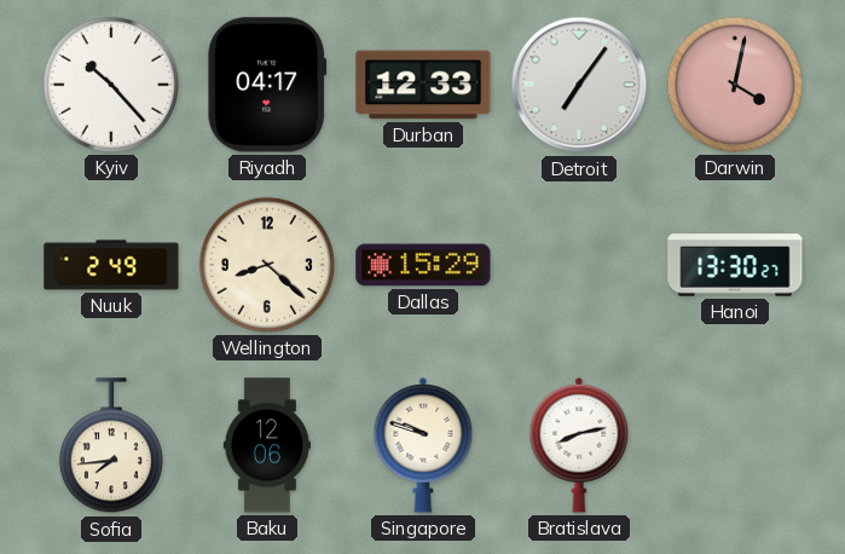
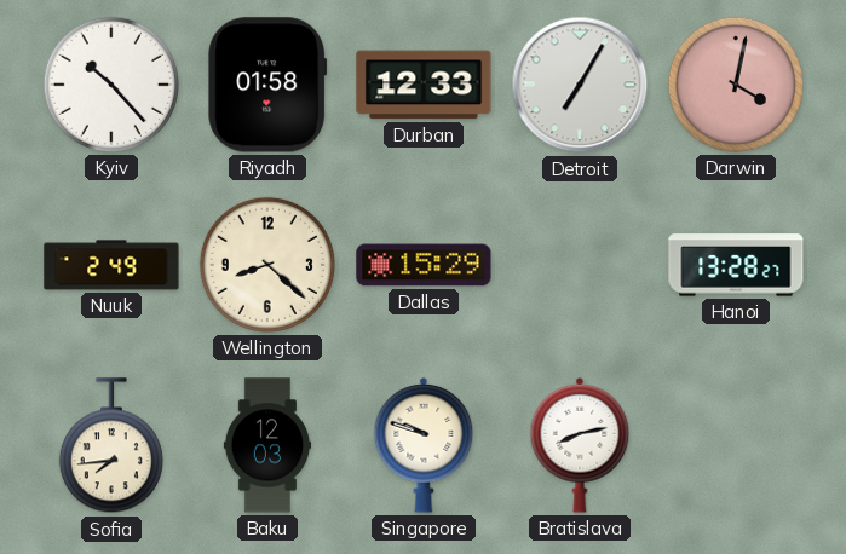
Riyadh: 04:17 -> 01:58
Detroit: 7:06 -> 7:05
Hanoi: 13:30 -> 13:28
Baku: 12:06 -> 12:03
